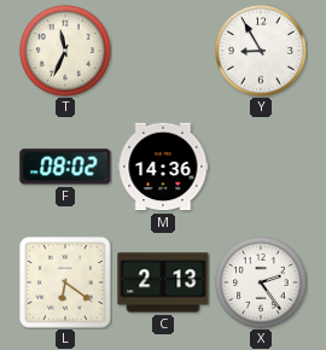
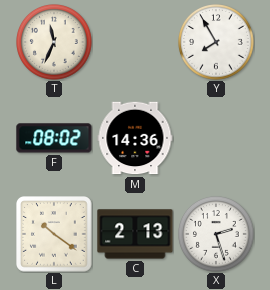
Y: 8:55 -> 7:55
L: 6:21 -> 10:21
X: 2:24 -> 2:27
